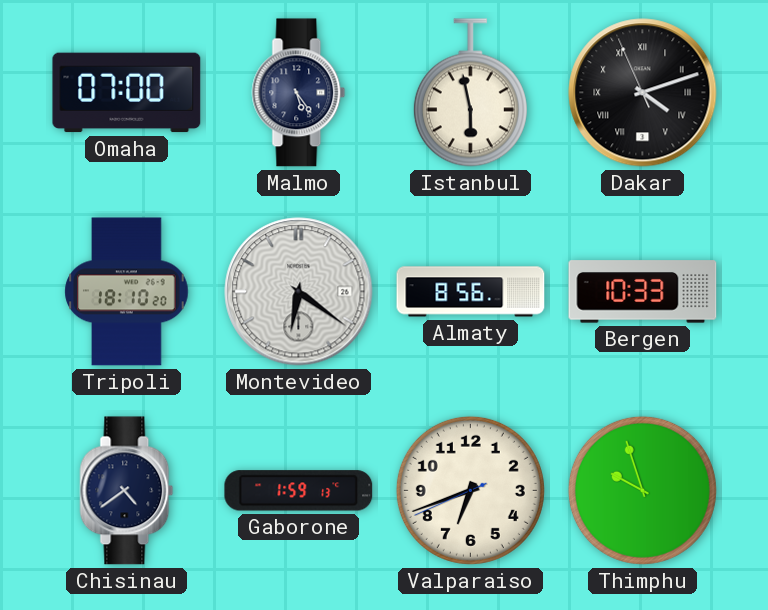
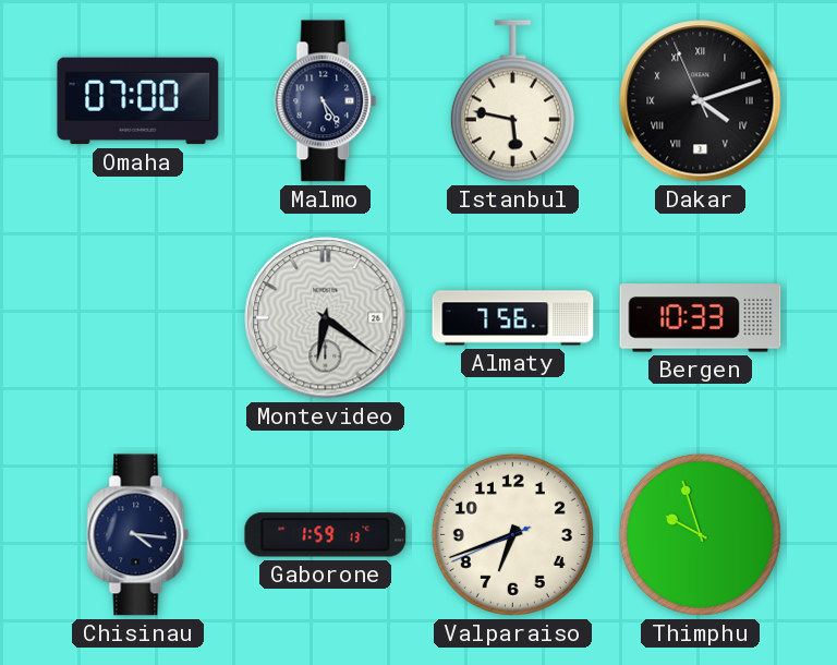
Istanbul: 5:58 -> 5:47
Tripoli: 18:10 -> none
Almaty: 8:56 -> 7:56
Chisinau: 4:39 -> 4:16
